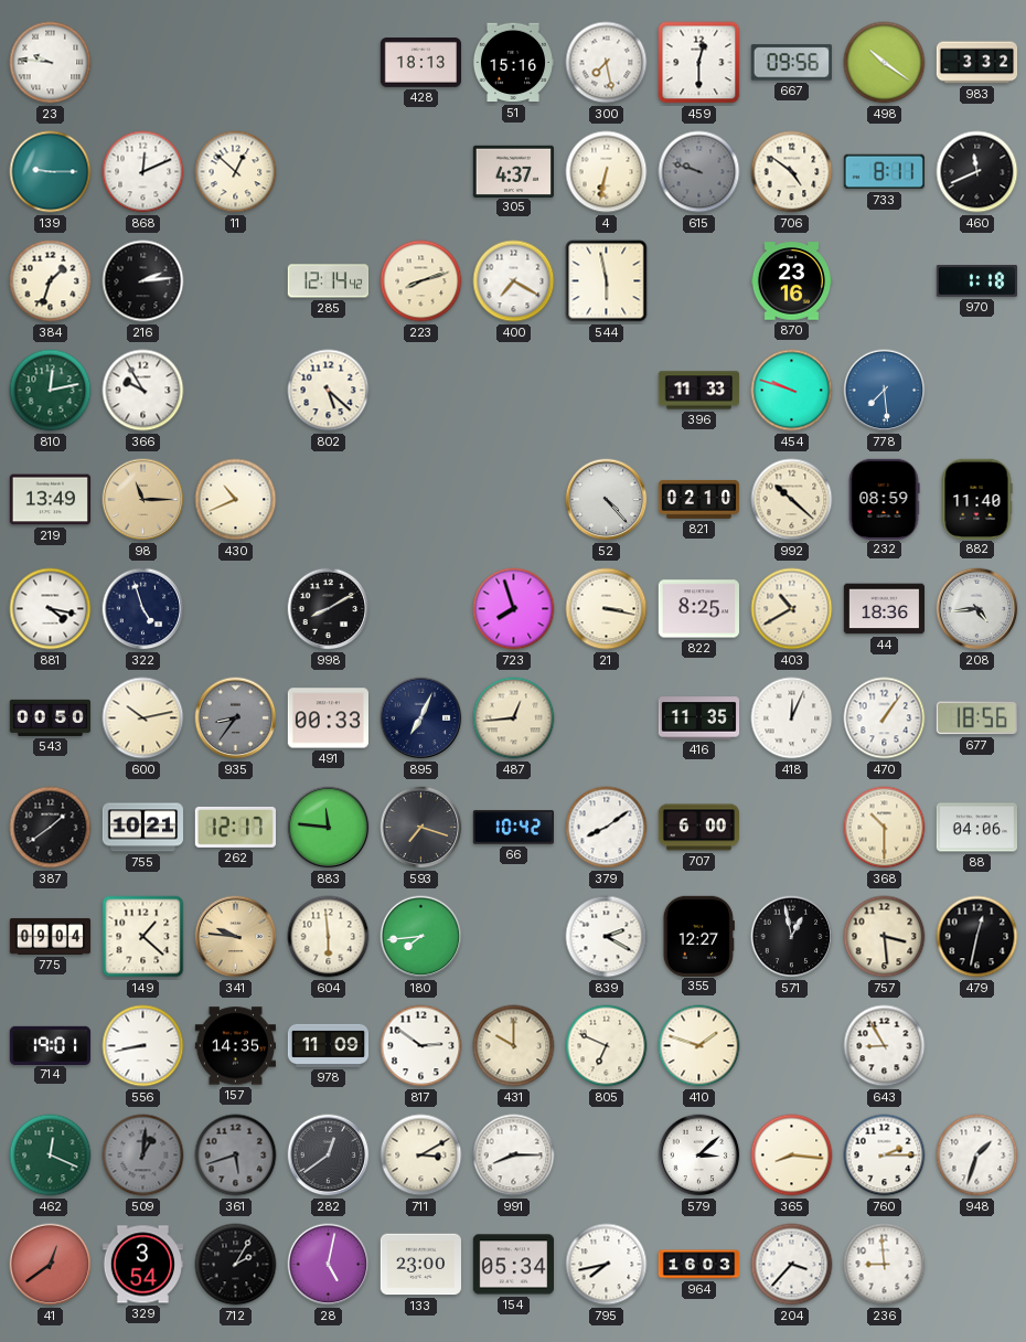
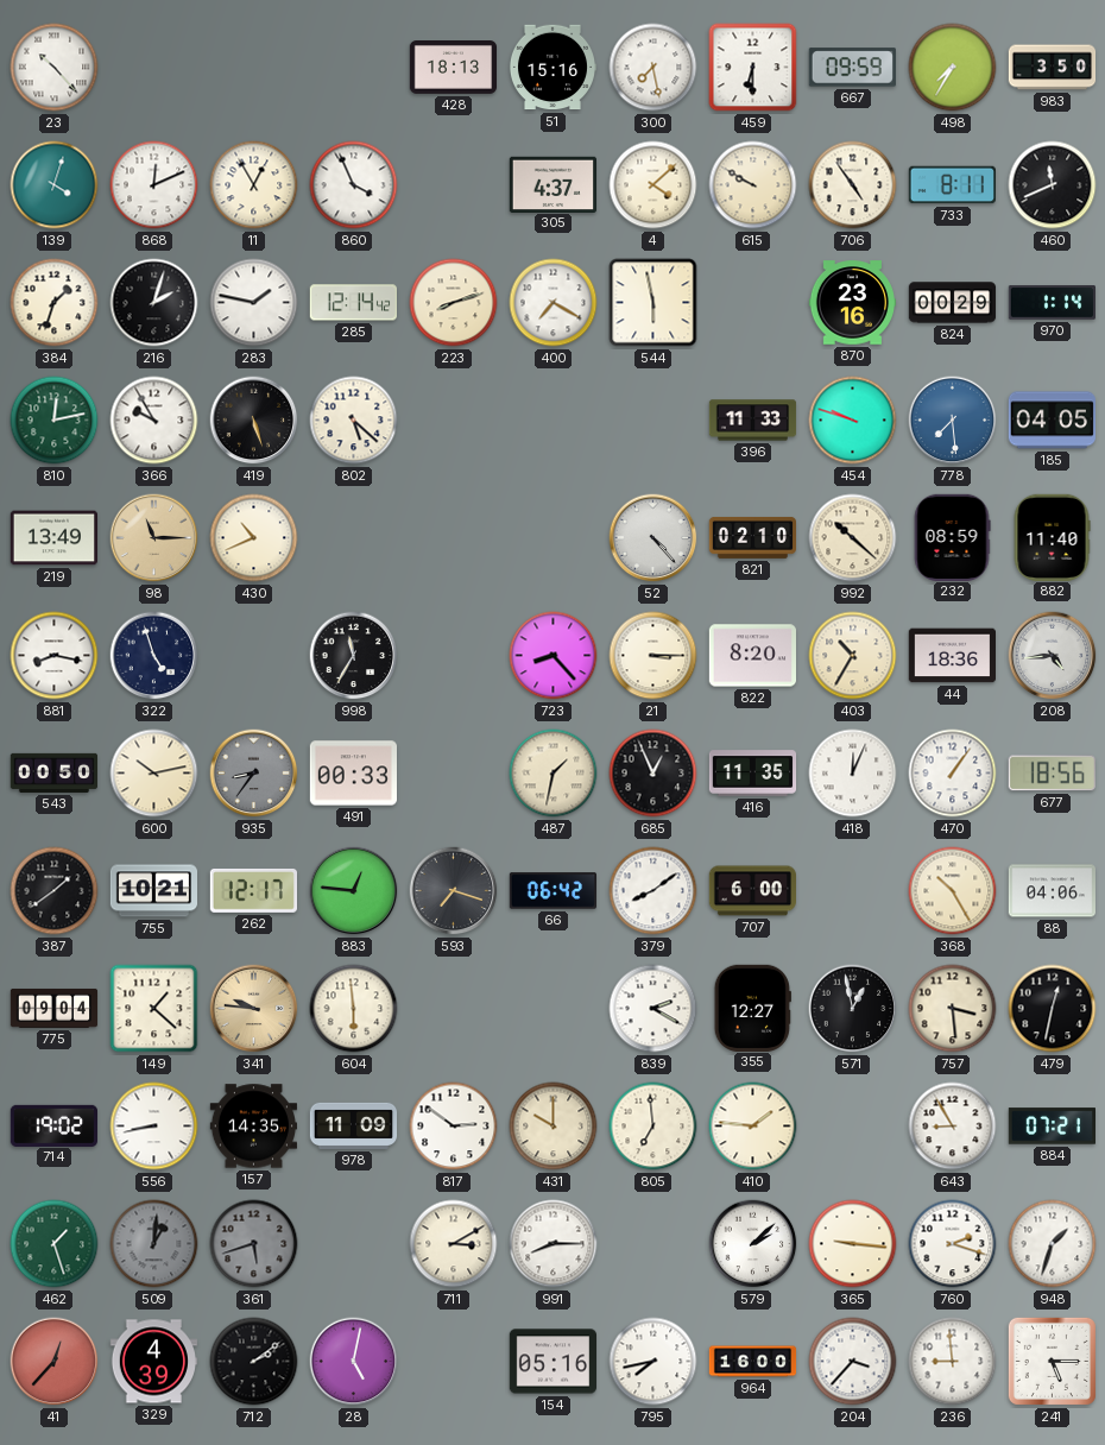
23: 9:46 -> 10:23
459: 12:30 -> 6:30
667: 09:56 -> 09:59
498: 10:21 -> 7:35
983: 3:32 -> 3:50
139: 9:15 -> 4:03
11: 12:52 -> 12:55
860: none -> 3:56
4: 6:32 -> 4:08
615: 9:48 -> 9:50
615 dial: grey -> cream
706: 4:51 -> 4:54
216: 2:14 -> 2:03
283: none -> 1:47
824: none -> 00:29
970: 1:18 -> 1:14
419: none -> 5:27
185: none -> 04:05
881: 4:17 -> 8:17
998: 8:10 -> 11:35
723: 7:57 -> 8:23
21: 3:17 -> 3:15
822: 8:25 -> 8:20
403: 10:40 -> 10:35
895: 7:04 -> none
487: 12:44 -> 1:32
685: none -> 12:56
883: 11:46 -> 12:46
66: 10:42 -> 06:42
368: 10:30 -> 10:25
180: 7:44 -> none
714: 19:01 -> 19:02
805: 6:49 -> 6:59
410: 1:48 -> 1:46
884: none -> 07:21
462: 12:19 -> 1:27
282: 12:39 -> none
579: 3:08 -> 2:08
365: 8:16 -> 9:16
760: 2:15 -> 2:18
41: 12:39 -> 12:37
329: 3:54 -> 4:39
712: 2:05 -> 2:09
133: 23:00 -> none
154: 05:34 -> 05:16
964: 16:03 -> 16:00
241: none -> 5:15
